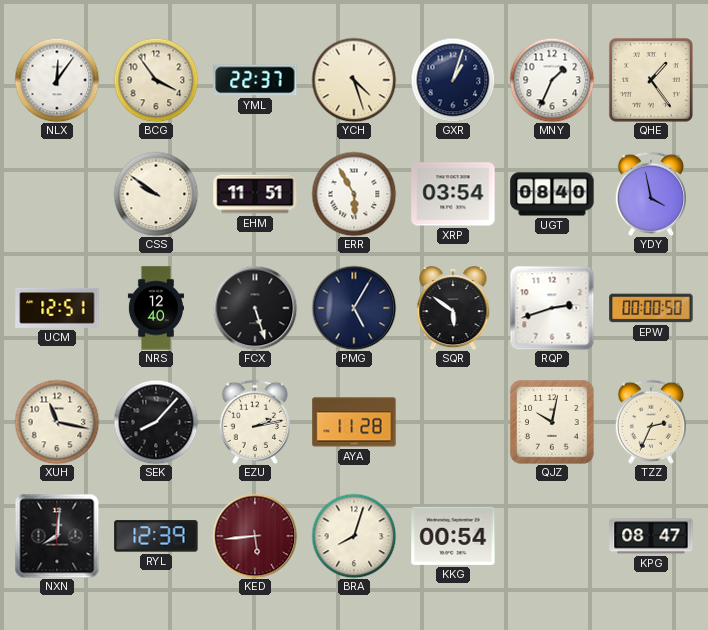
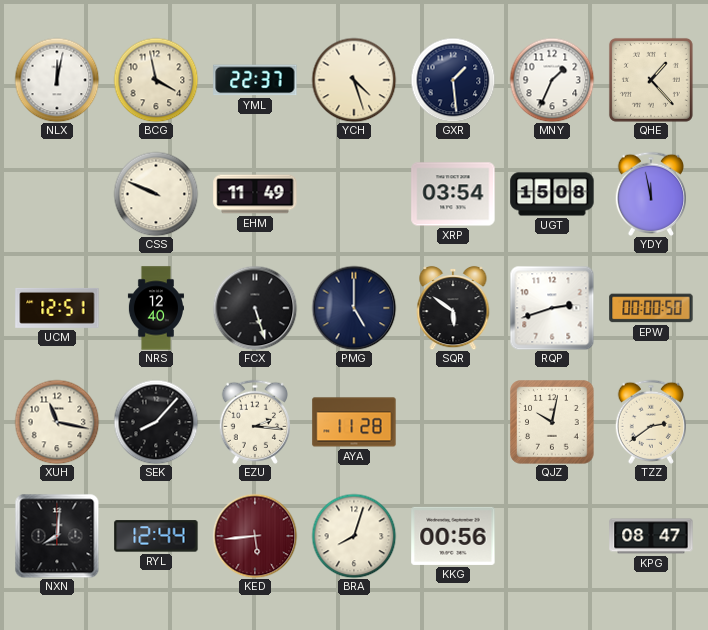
NLX: 12:06 -> 12:02
BCG: 3:54 -> 3:58
GXR: 1:03 -> 1:29
QHE: 1:24 -> 1:23
CSS: 9:51 -> 9:49
EHM: 11:51 -> 11:49
ERR: 5:55 -> none
UGT: 08:40 -> 15:08
YDY: 3:58 -> 11:58
PMG: 5:05 -> 5:00
EZU: 2:13 -> 2:16
TZZ: 2:34 -> 2:39
RYL: 12:39 -> 12:44
KKG: 00:54 -> 00:56
